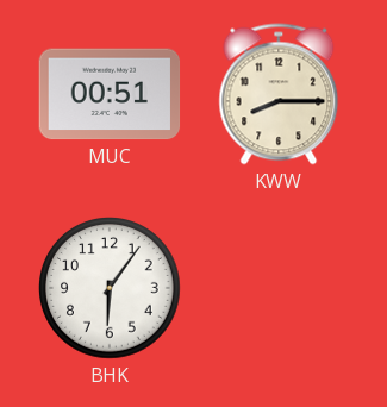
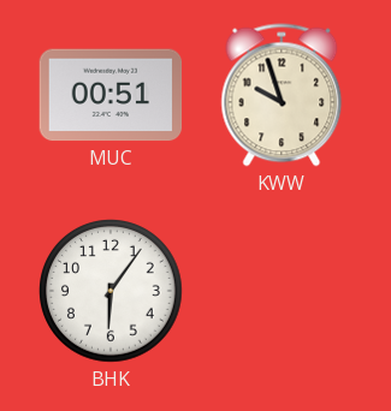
KWW: 8:15 -> 9:57
